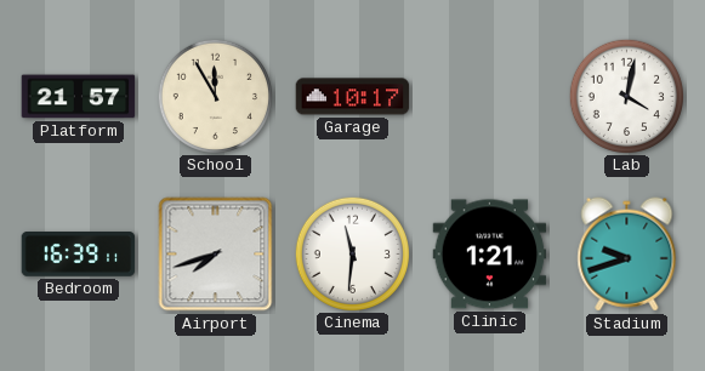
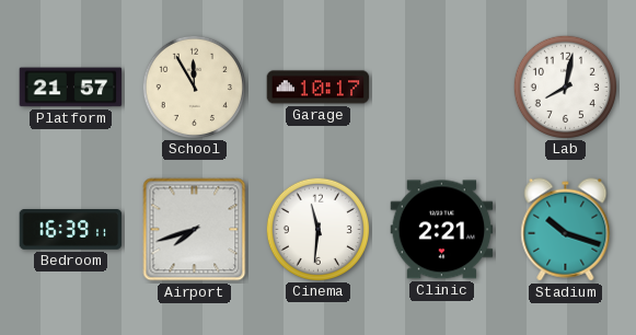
Lab: 4:02 -> 8:02
Clinic: 1:21 -> 2:21
Stadium: 9:42 -> 10:18
